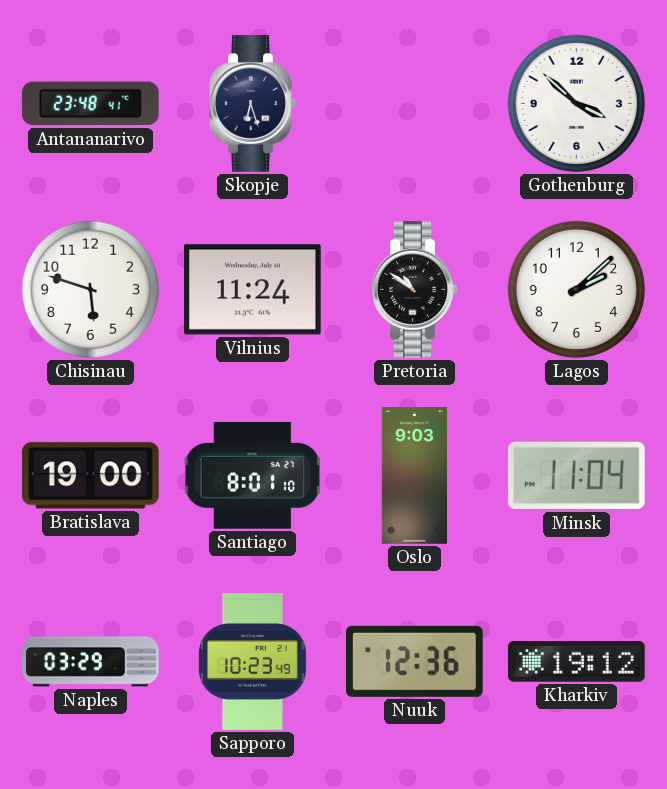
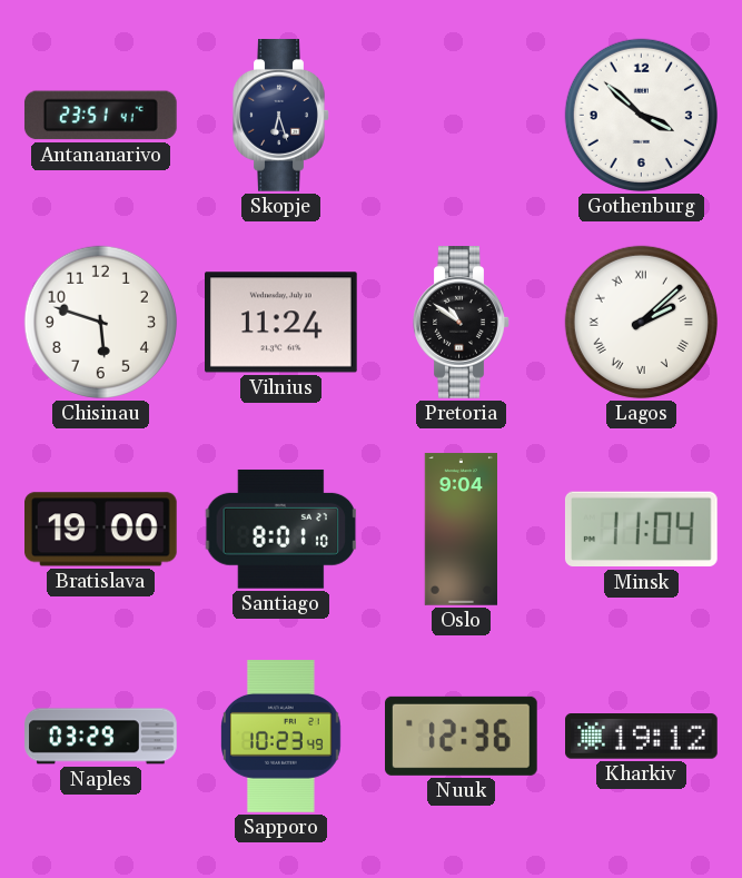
Antananarivo: 23:48 -> 23:51
Lagos numerals: Arabic -> Roman
Oslo: 9:03 -> 9:04
